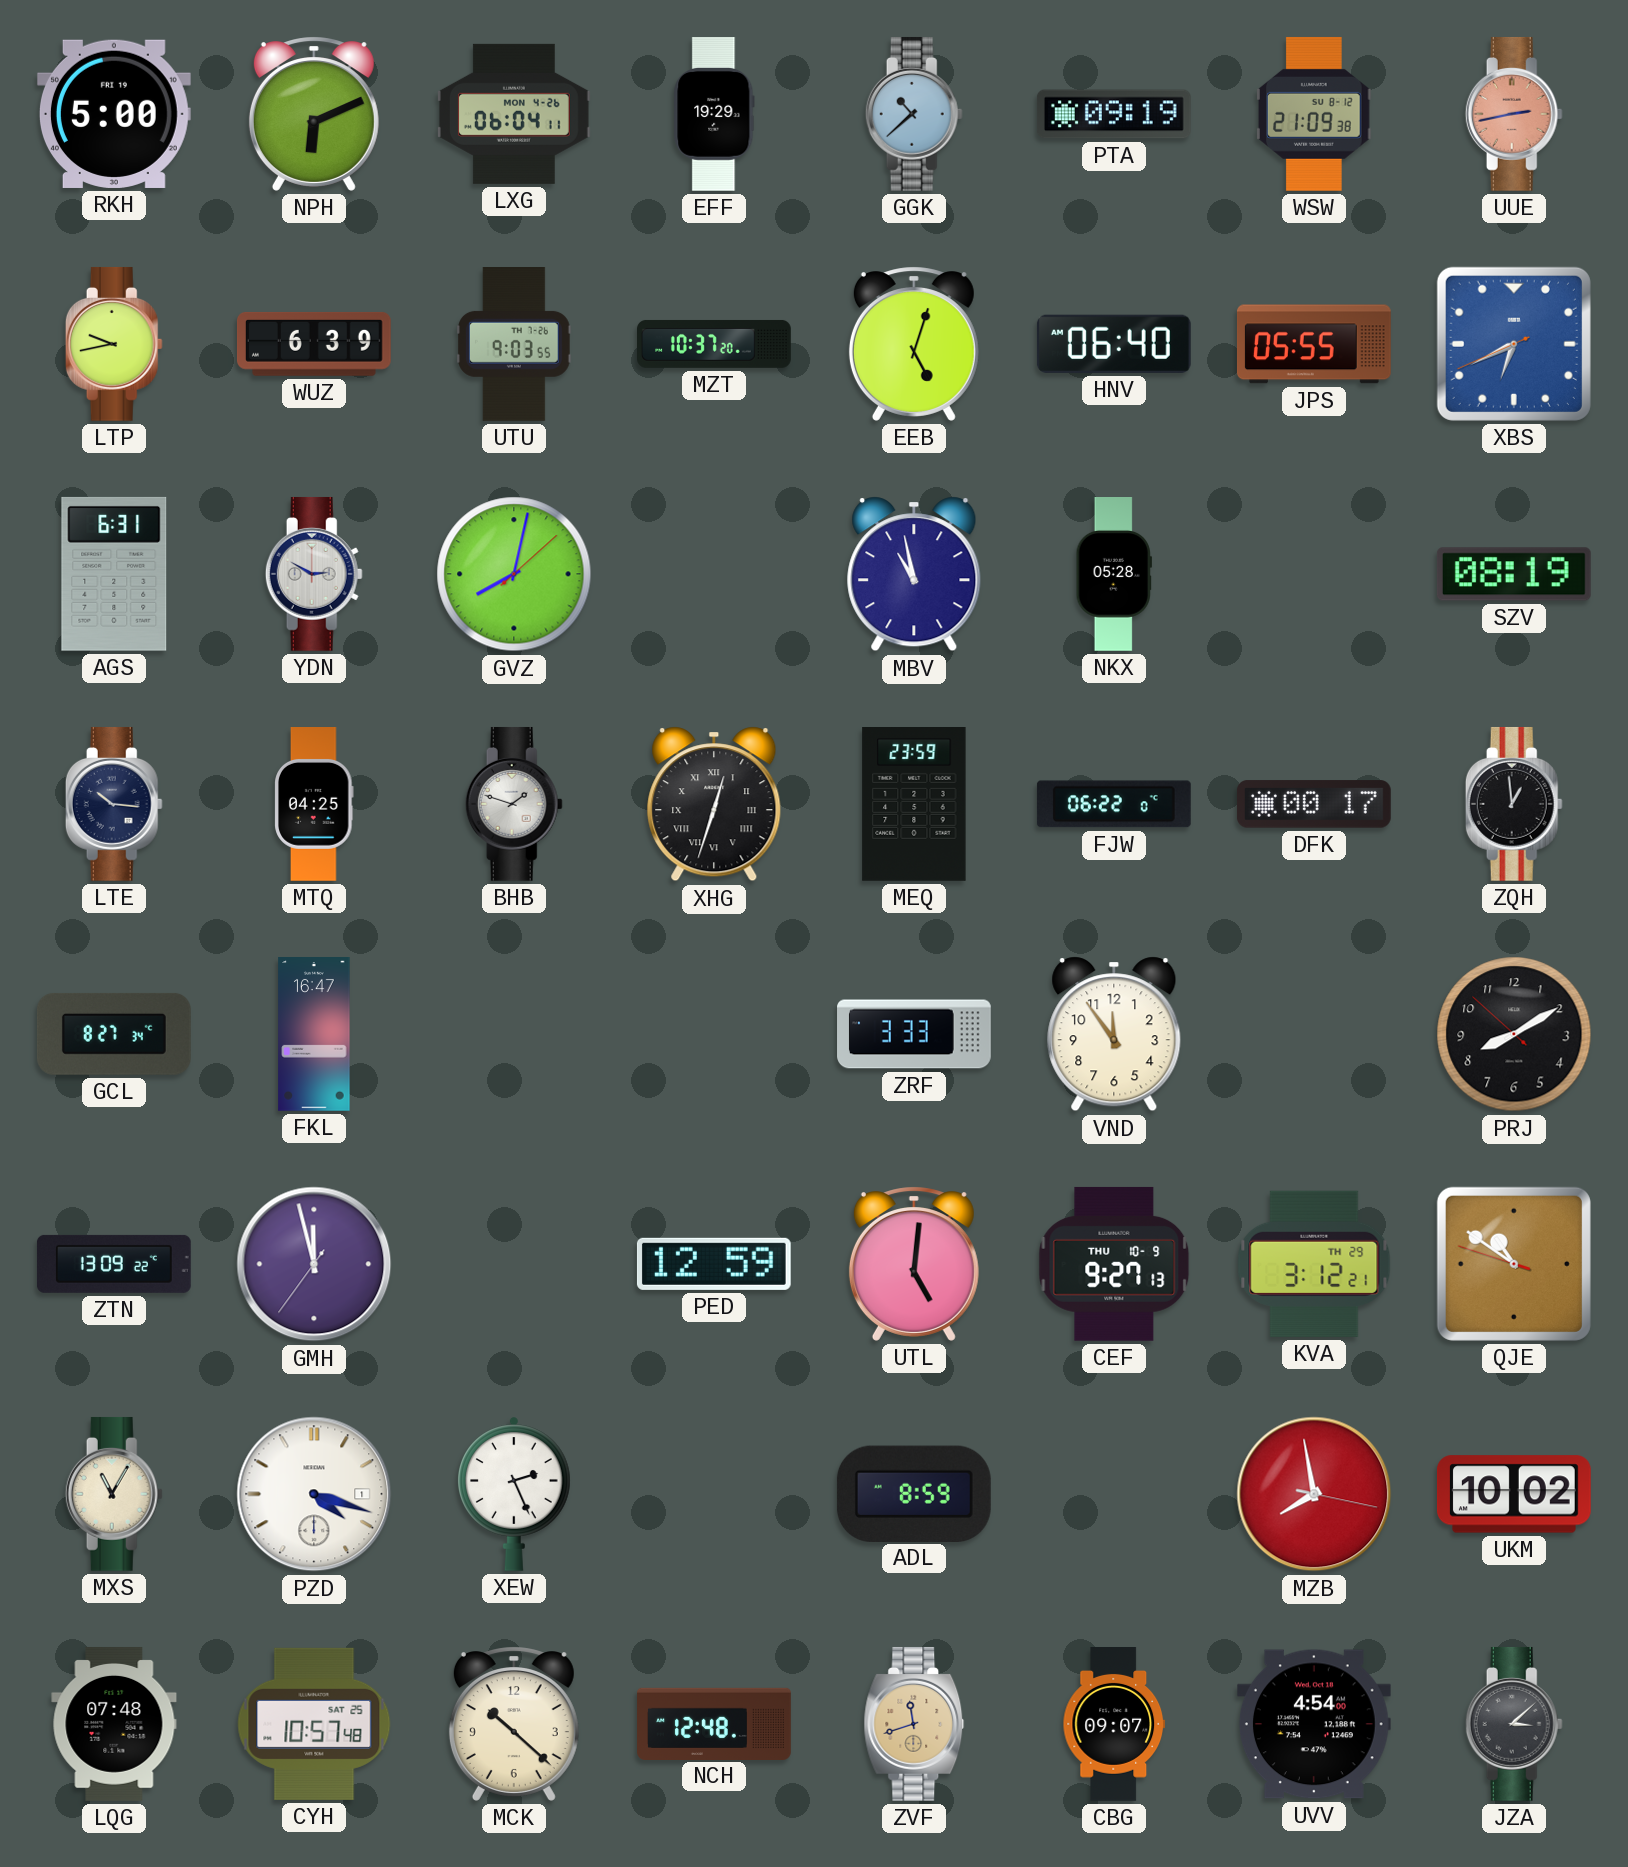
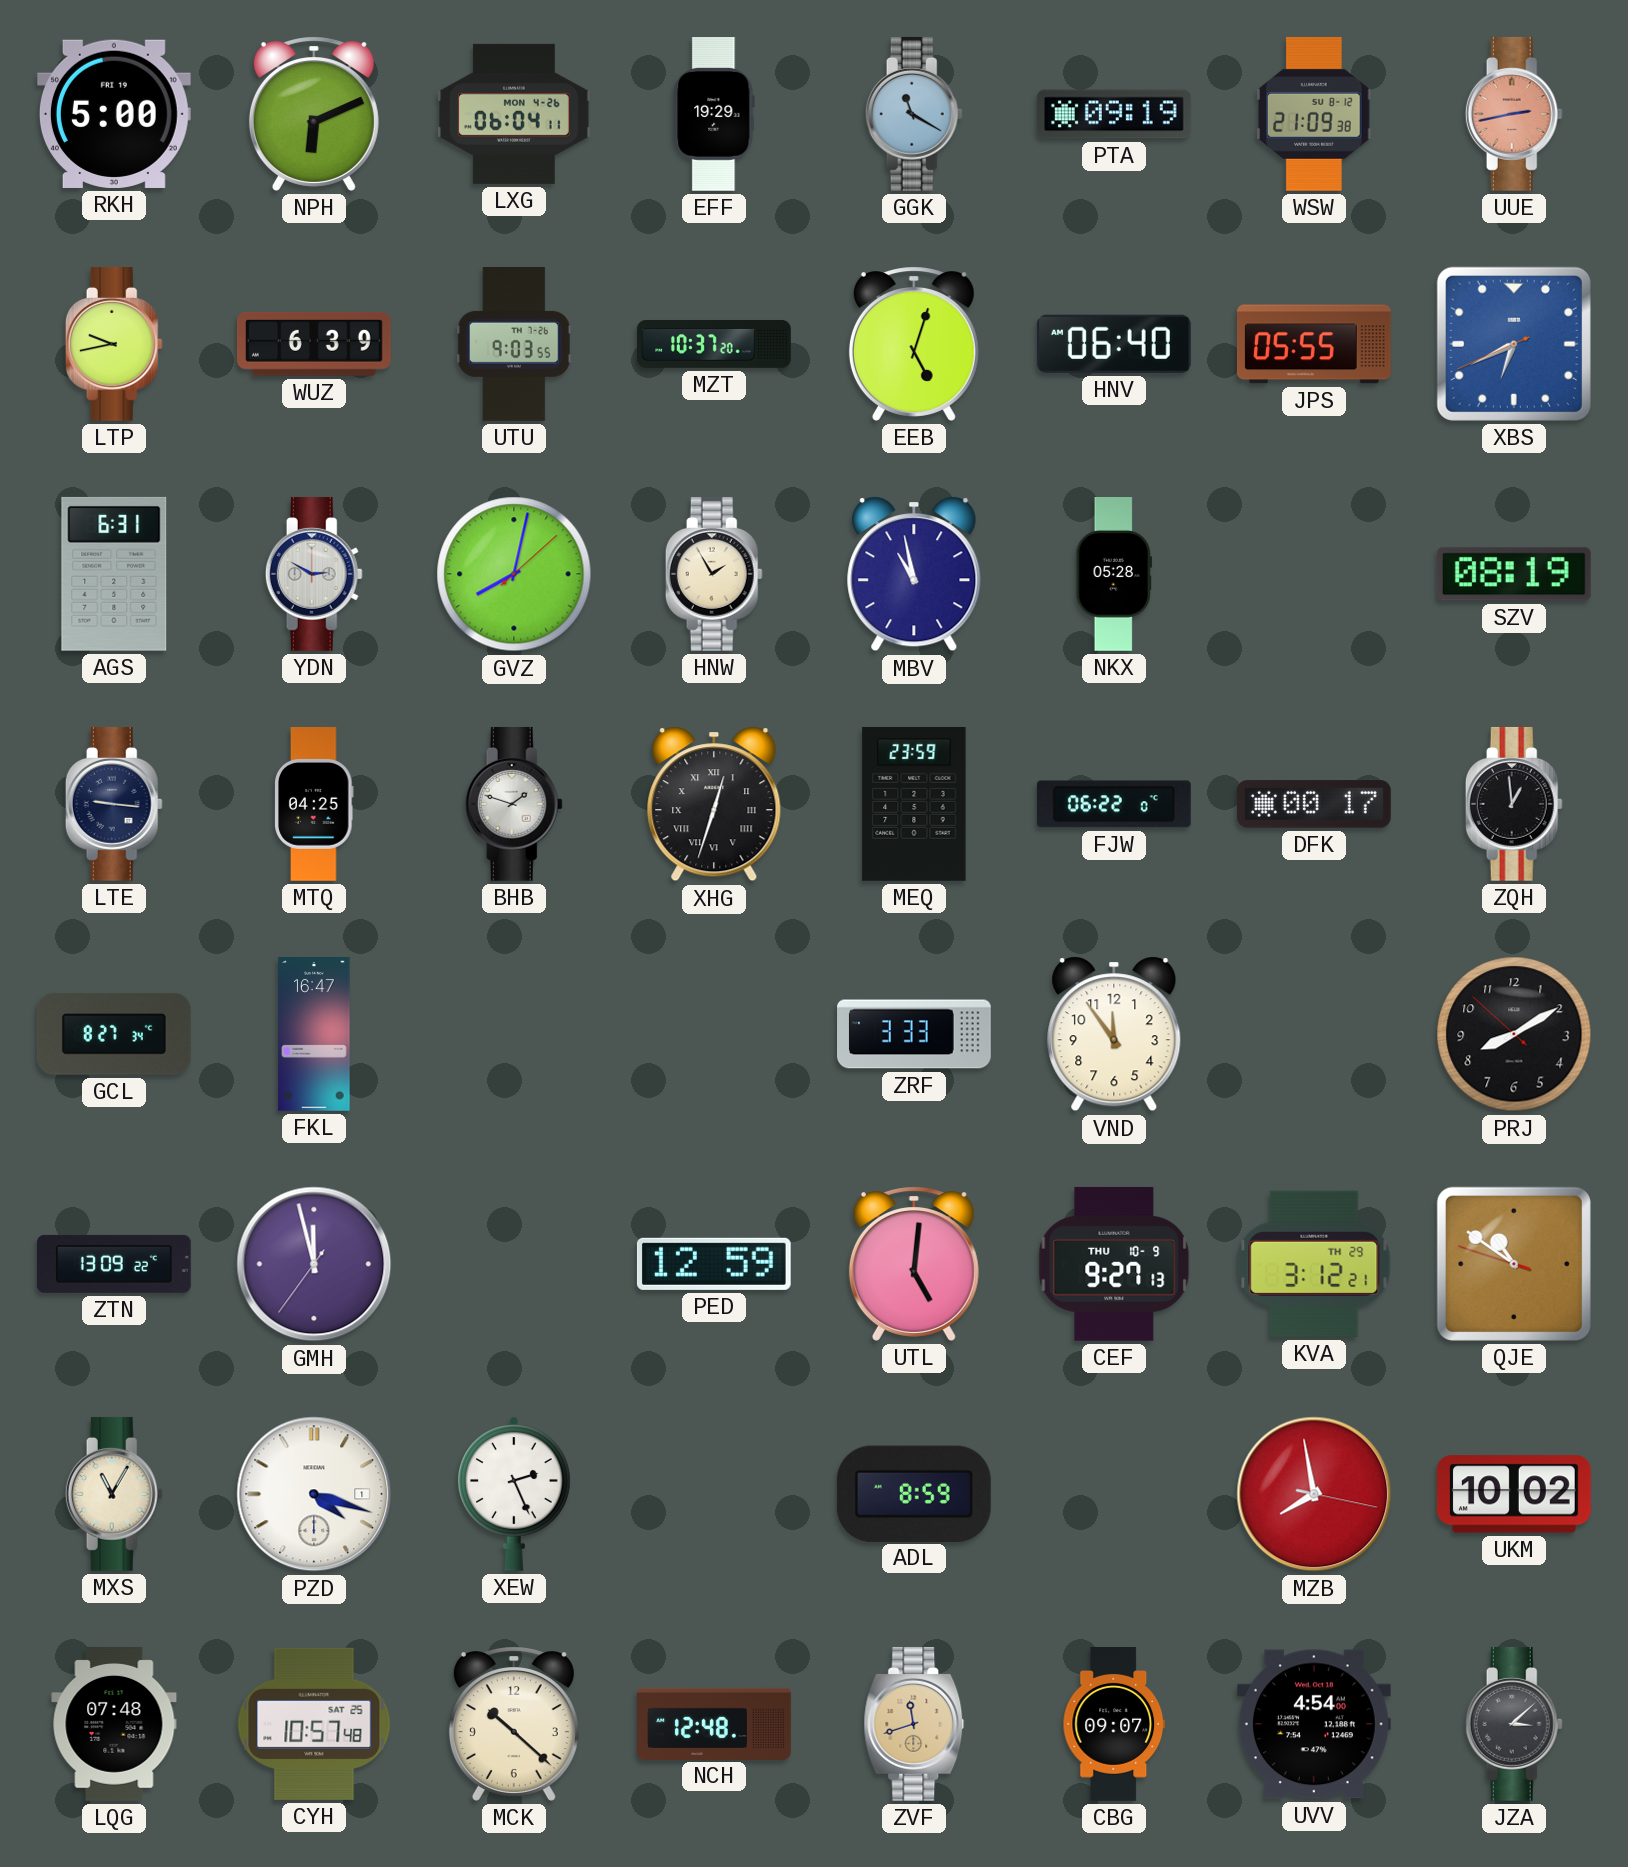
GGK: 10:38 -> 11:20
HNW: none -> 1:55
LTE: 10:16 -> 9:16
